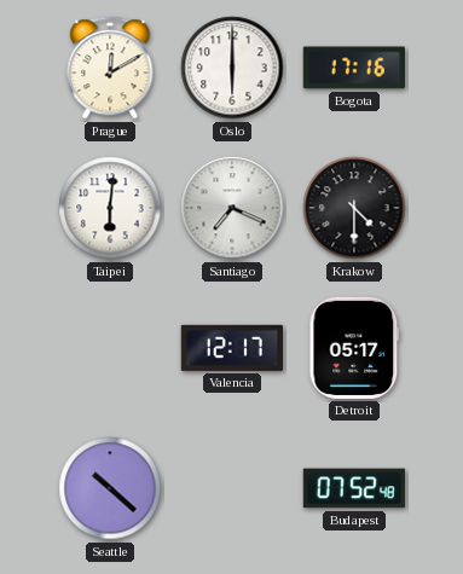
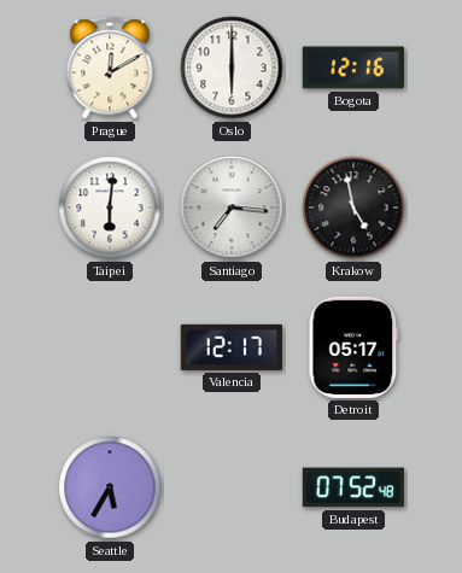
Bogota: 17:16 -> 12:16
Santiago: 7:19 -> 7:16
Krakow: 4:30 -> 4:58
Seattle: 10:22 -> 5:35
